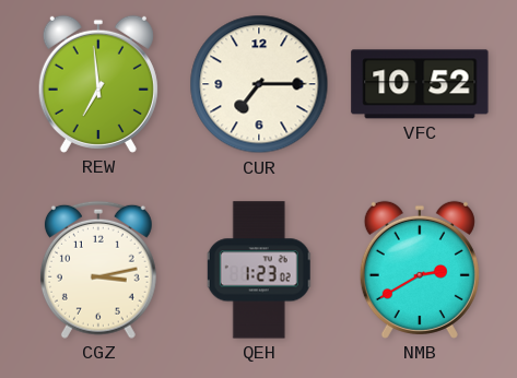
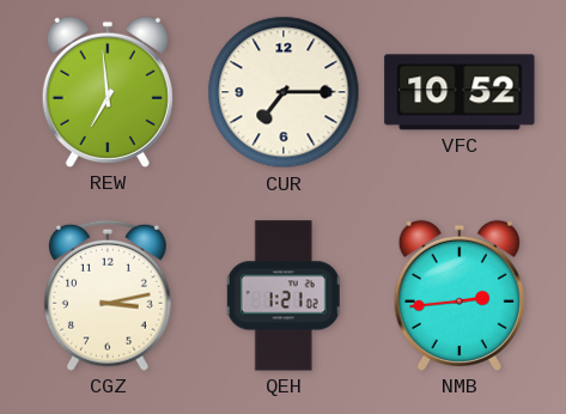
QEH: 1:23 -> 1:21
NMB: 2:40 -> 2:44
